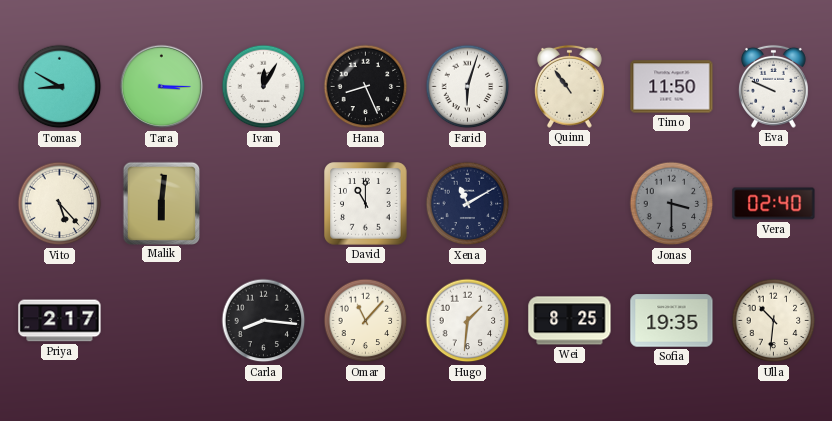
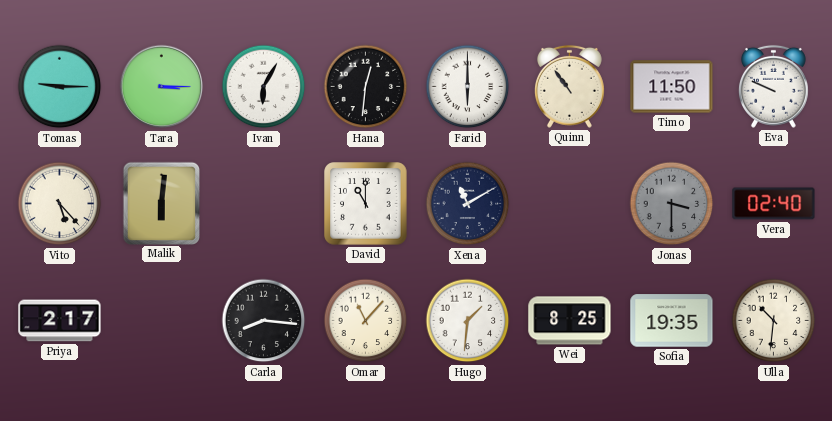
Tomas: 8:50 -> 9:15
Ivan: 12:05 -> 6:05
Hana: 8:26 -> 12:31
Farid: 6:03 -> 6:00
